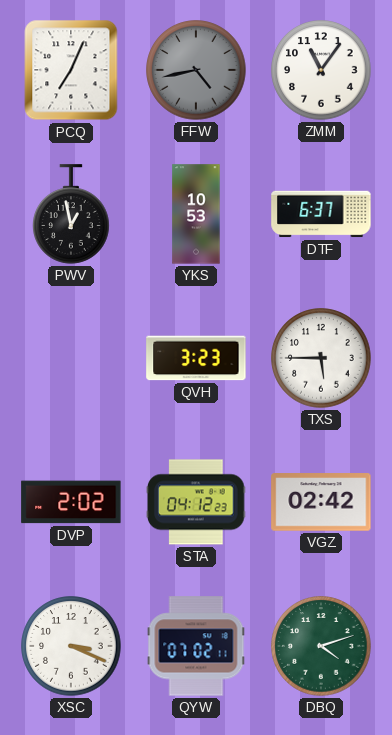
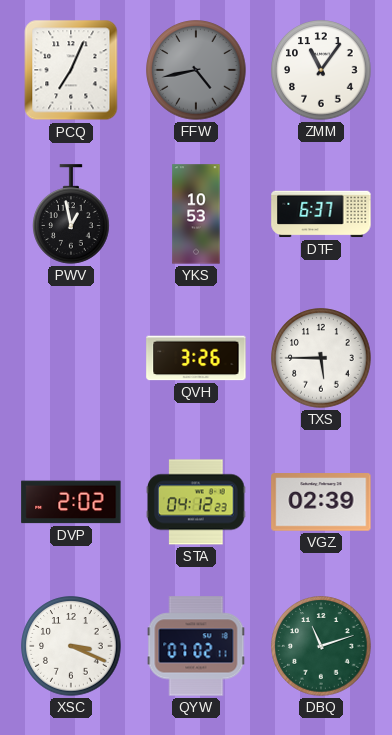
QVH: 3:23 -> 3:26
VGZ: 02:42 -> 02:39
DBQ: 4:12 -> 11:12
